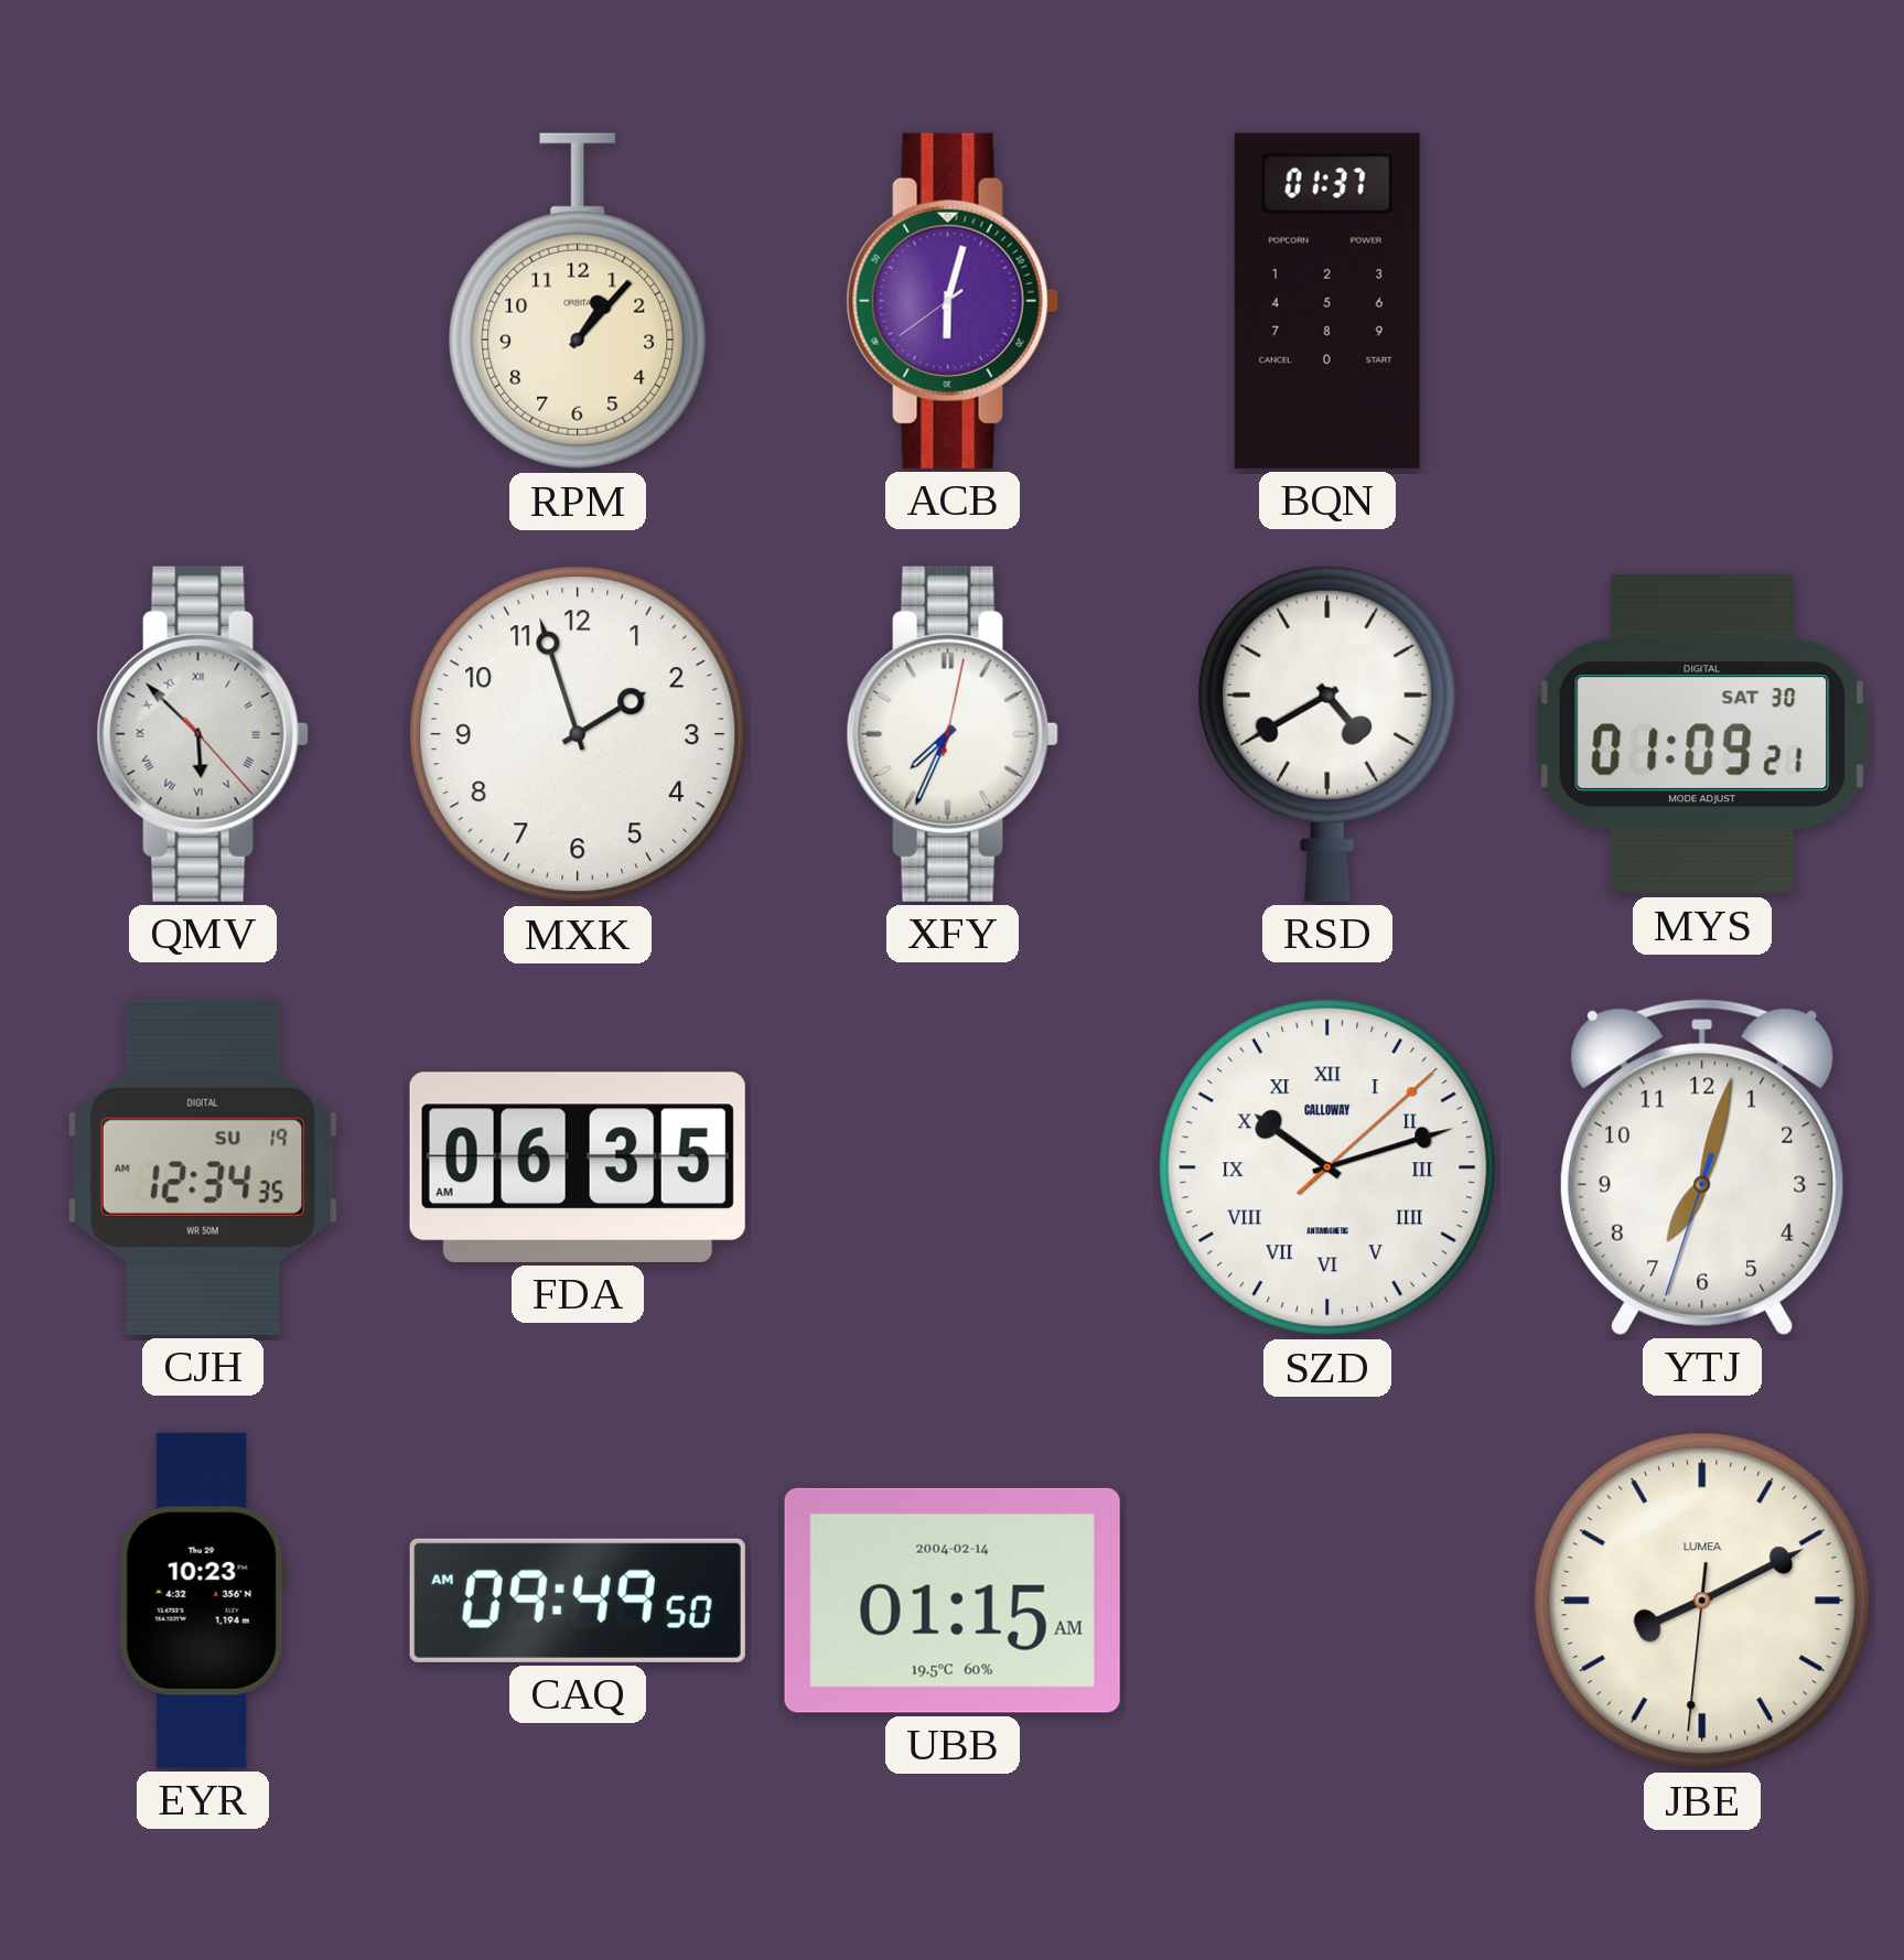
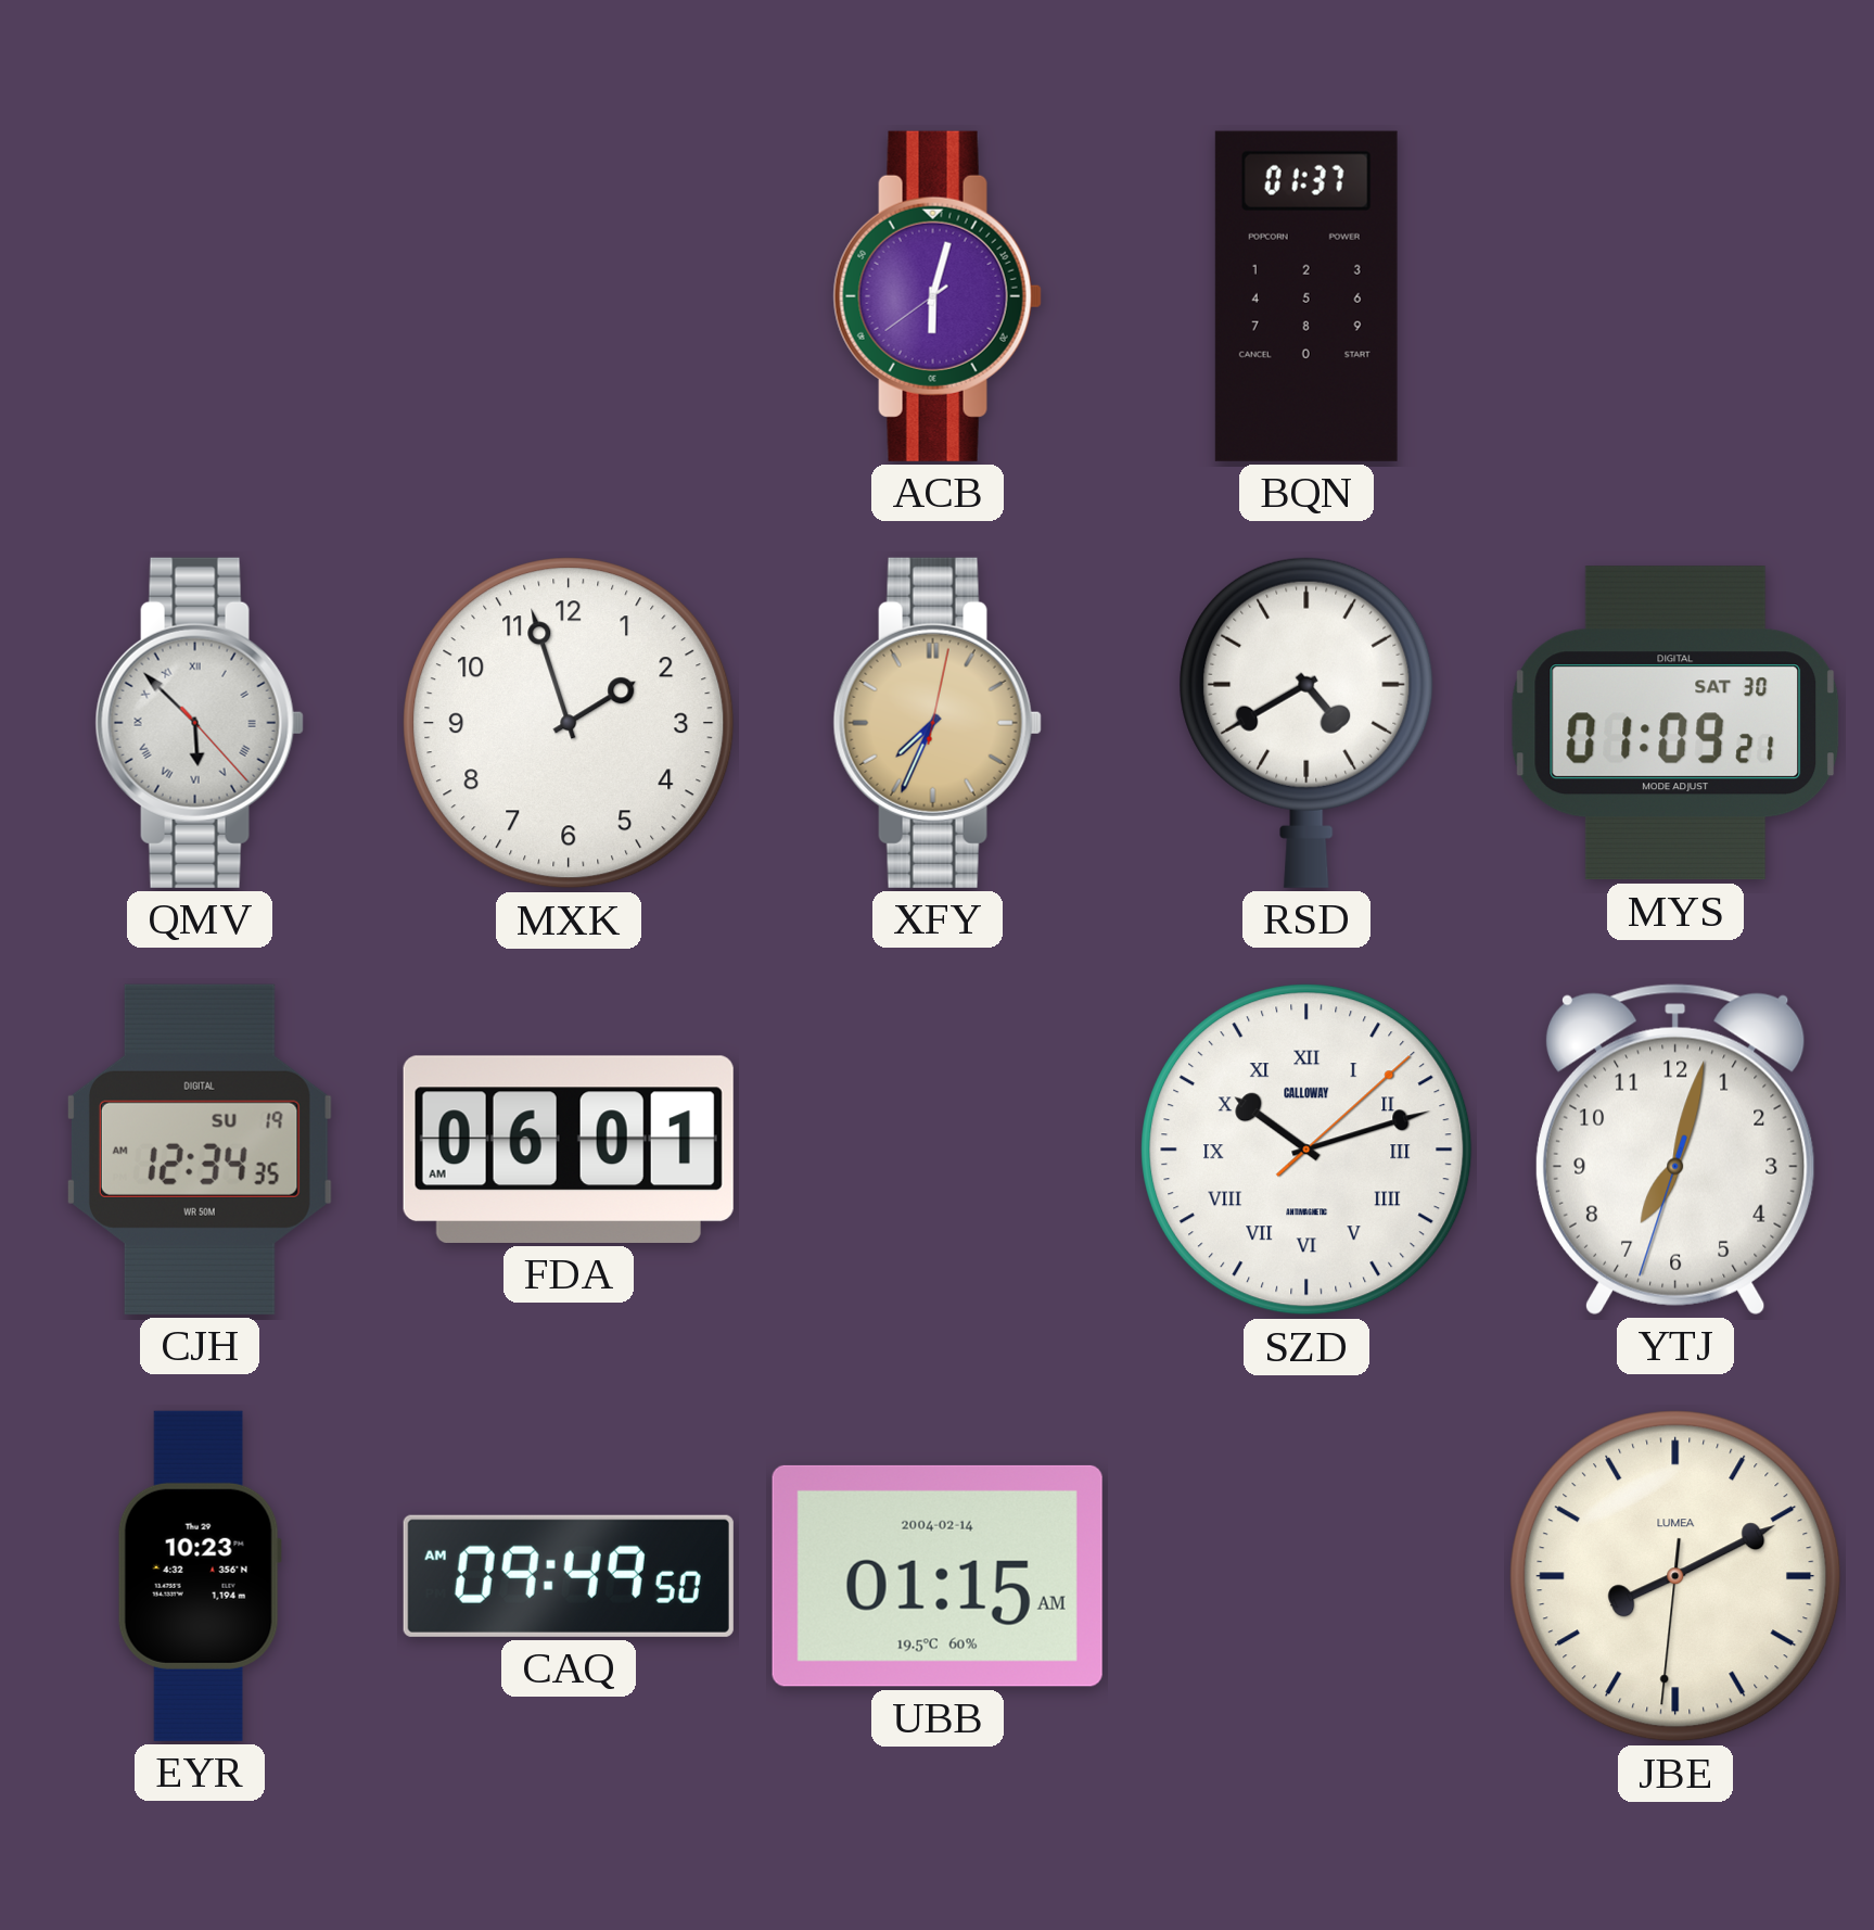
RPM: 1:07 -> none
XFY dial: white -> champagne
FDA: 06:35 -> 06:01
